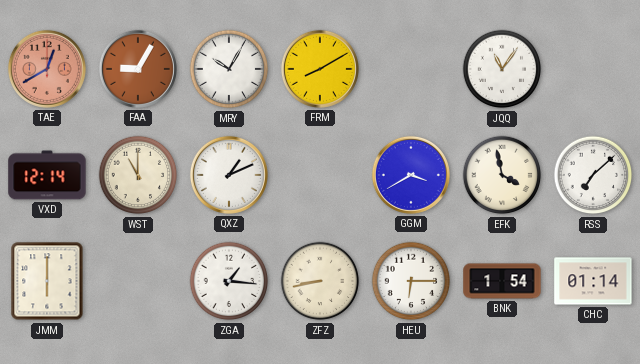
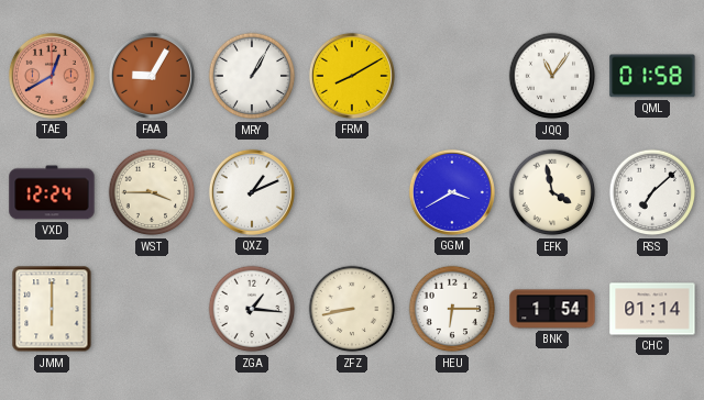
MRY: 10:05 -> 1:05
QML: none -> 01:58
VXD: 12:14 -> 12:24
WST: 11:00 -> 3:45
